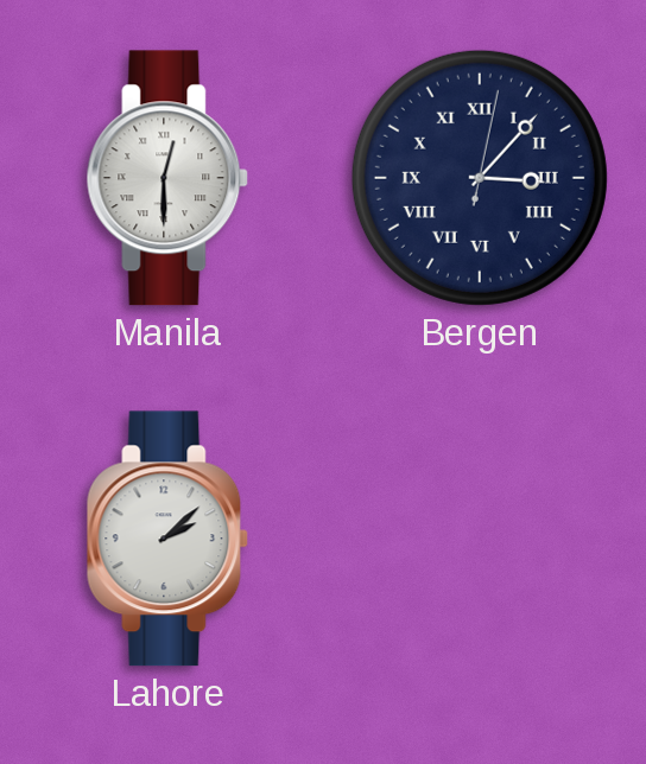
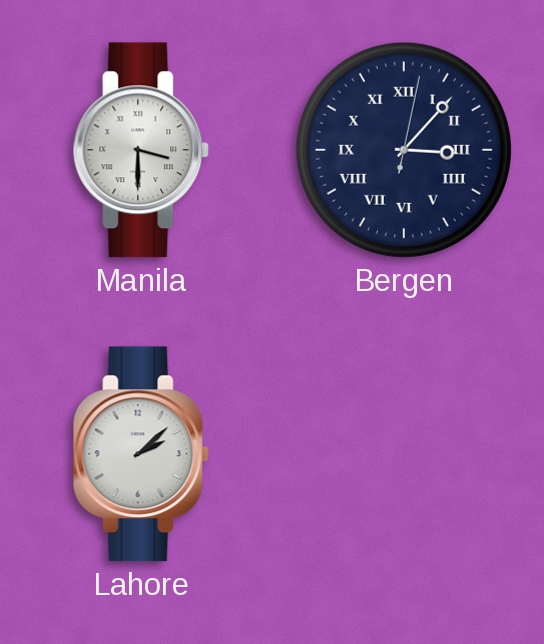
Manila: 12:30 -> 3:30
